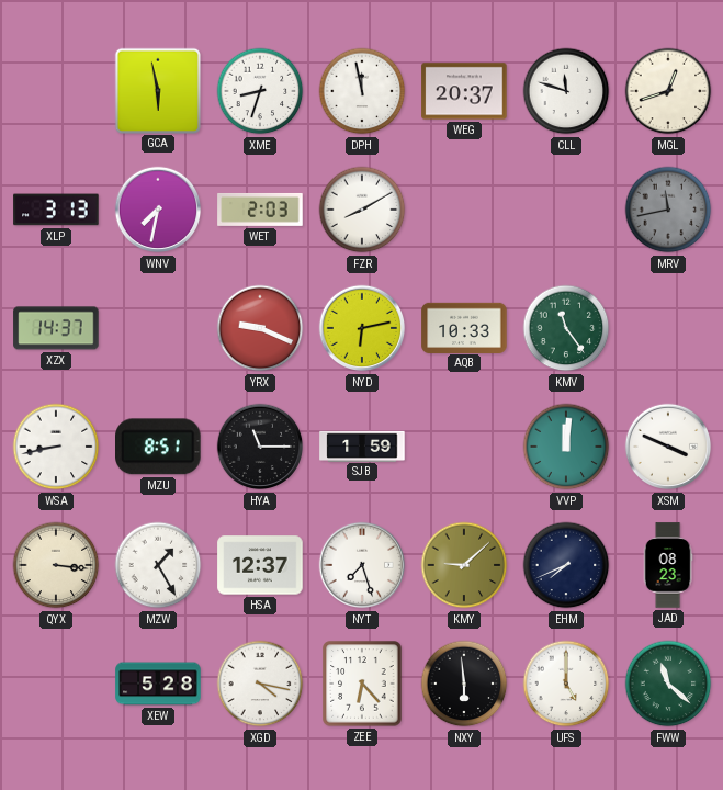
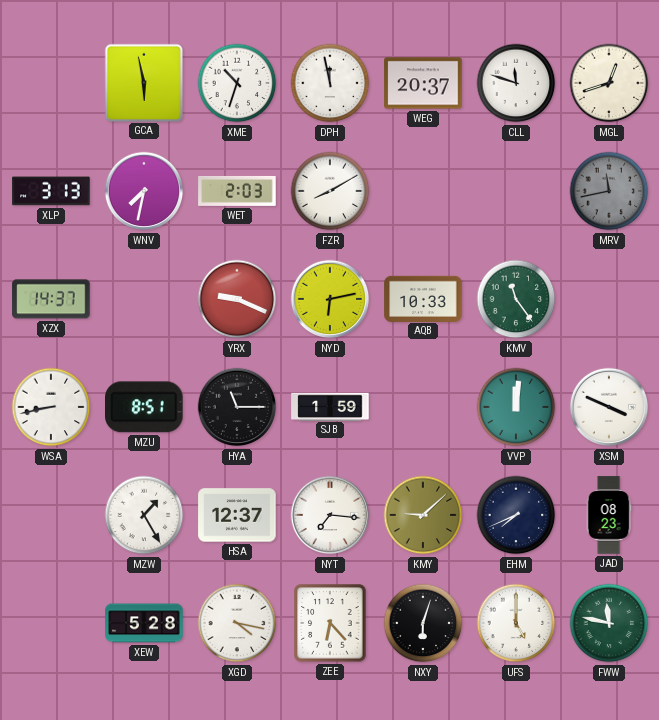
XME: 8:33 -> 10:33
QYX: 3:16 -> none
NYT: 7:27 -> 7:16
NXY: 5:59 -> 6:03
FWW: 11:22 -> 11:47
